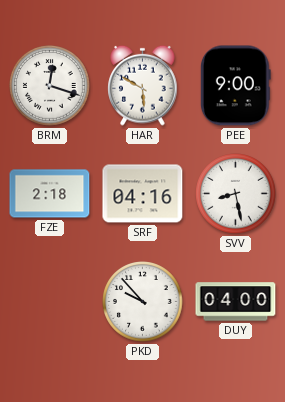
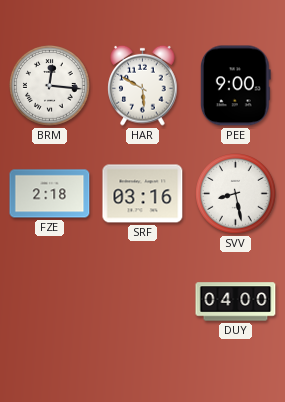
BRM: 12:18 -> 12:16
SRF: 04:16 -> 03:16
PKD: 9:53 -> none
